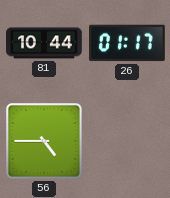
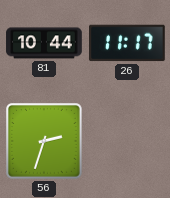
26: 01:17 -> 11:17
56: 4:45 -> 2:33
